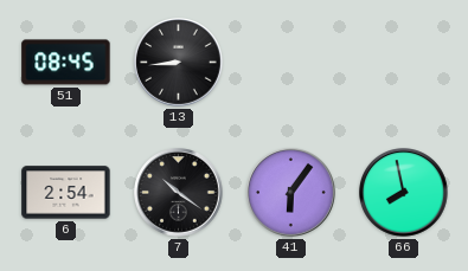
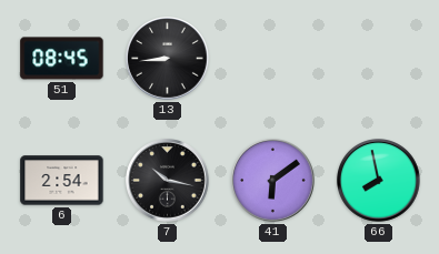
7: 10:21 -> 10:17
41: 6:06 -> 6:09
